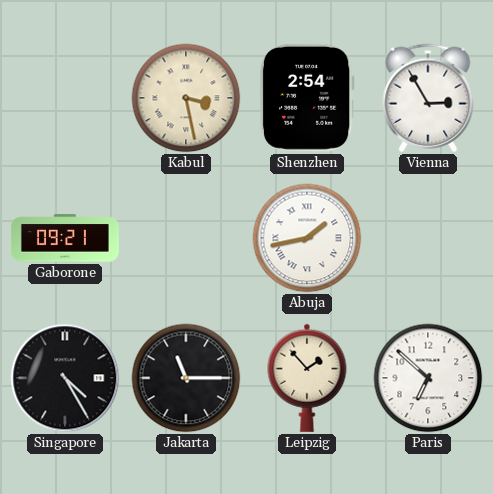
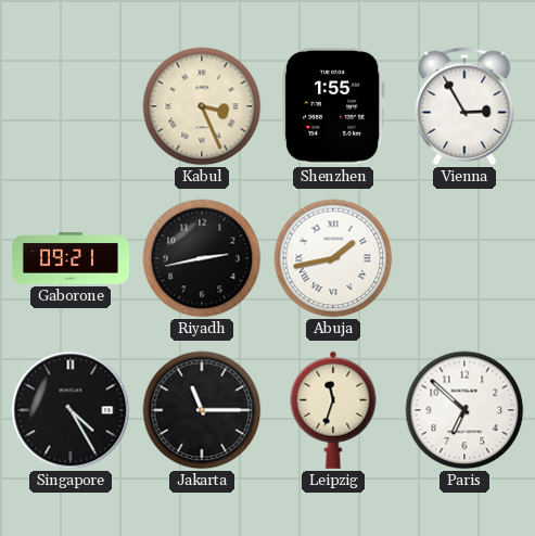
Kabul: 3:28 -> 3:26
Shenzhen: 2:54 -> 1:55
Riyadh: none -> 2:43
Leipzig: 1:53 -> 11:33
